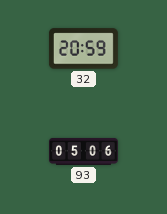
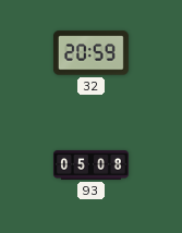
93: 05:06 -> 05:08
